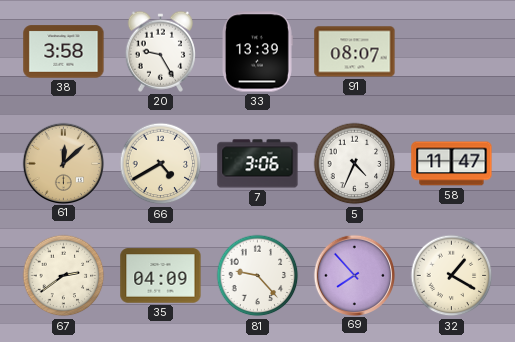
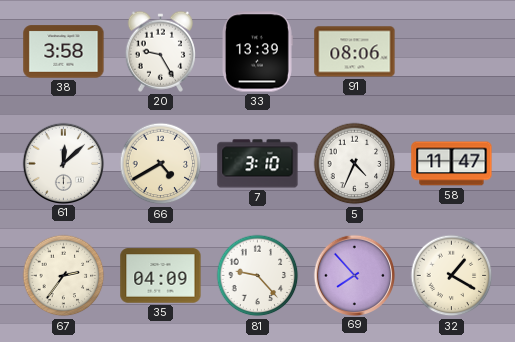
91: 08:07 -> 08:06
61 dial: champagne -> white
7: 3:06 -> 3:10
67: 2:39 -> 2:36
